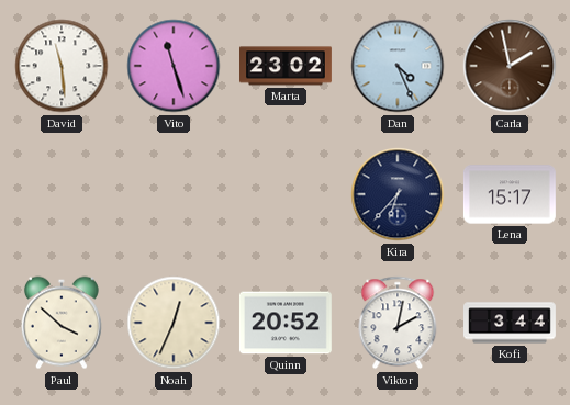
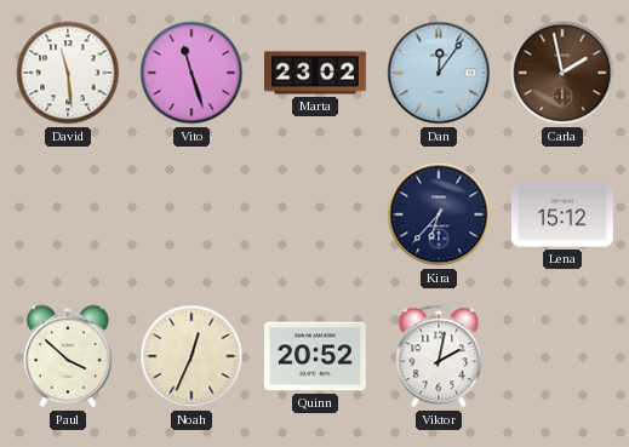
Dan: 4:26 -> 12:06
Lena: 15:17 -> 15:12
Kofi: 3:44 -> none
